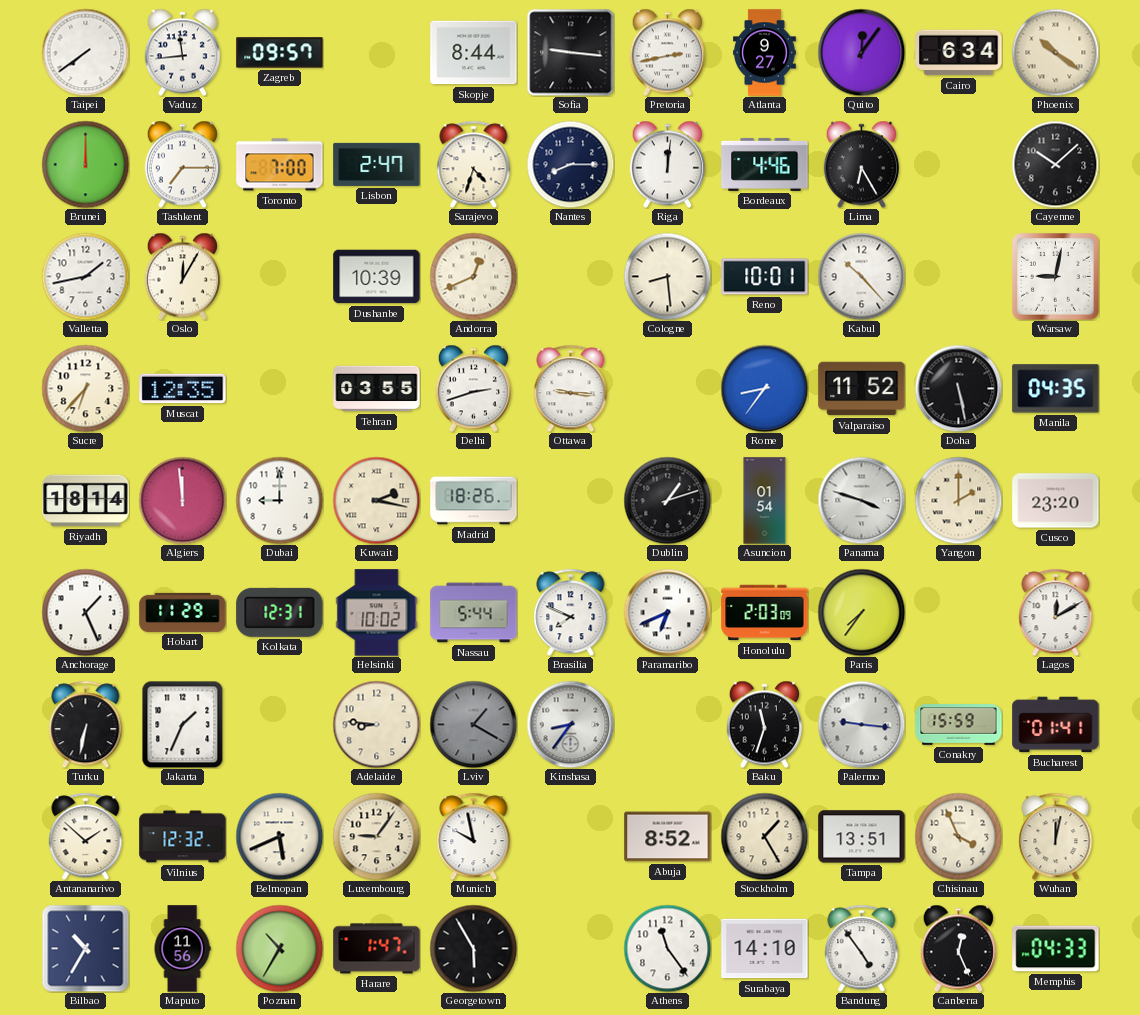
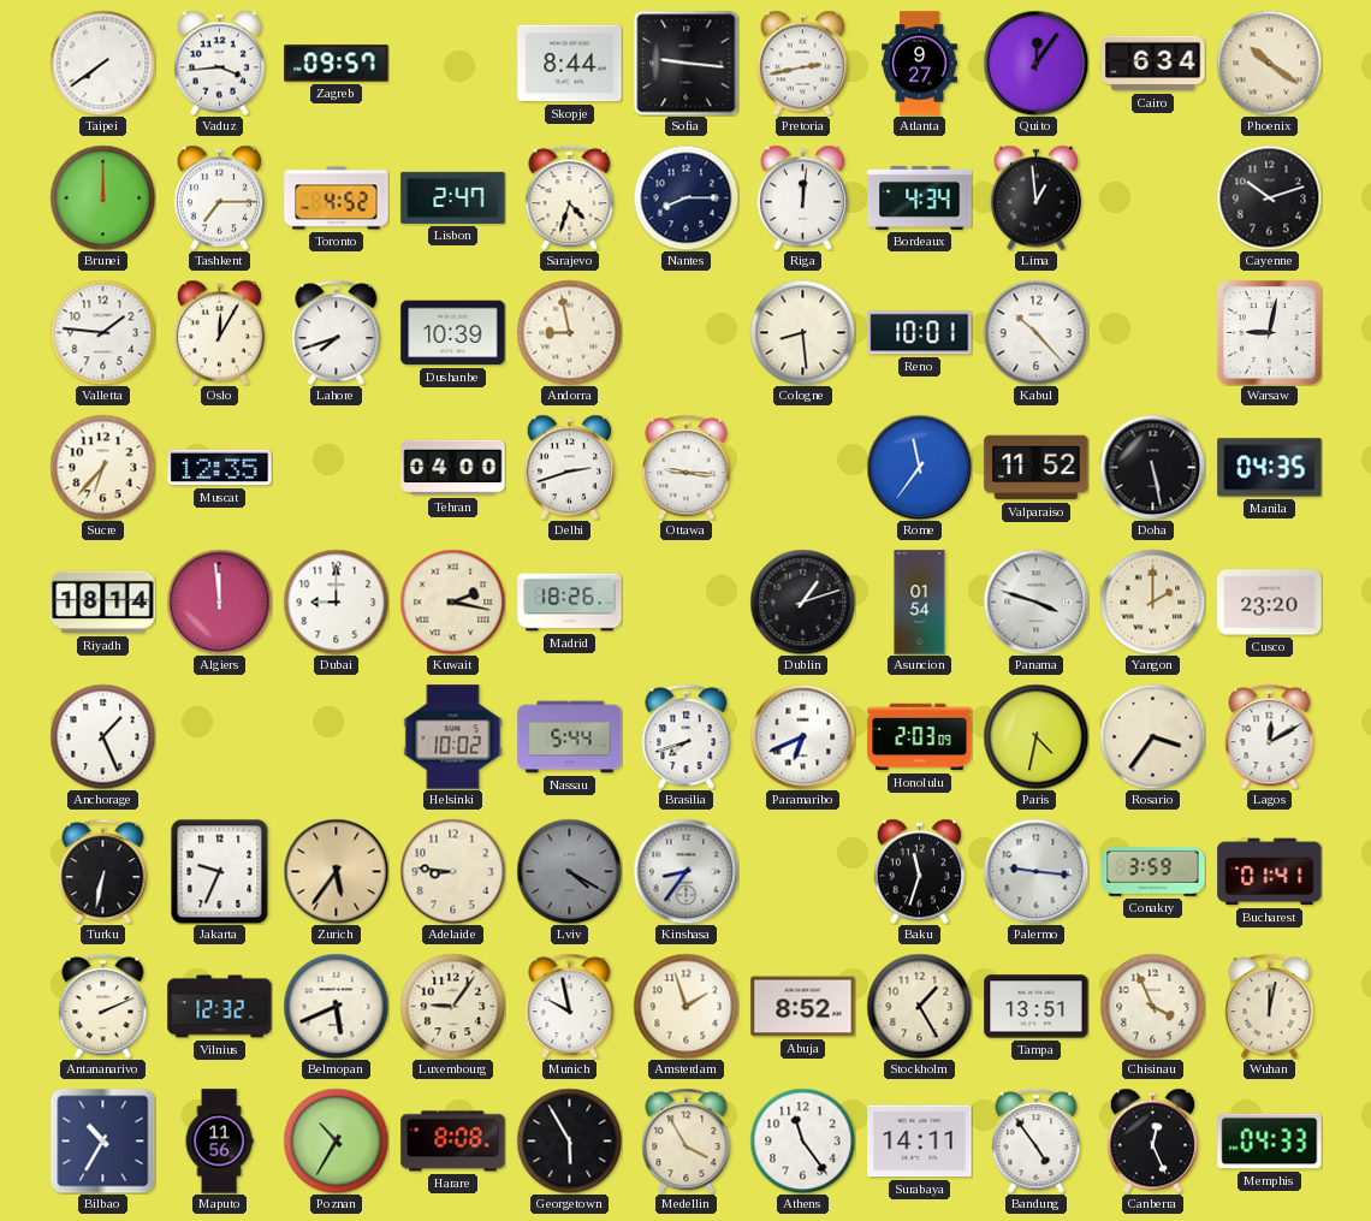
Vaduz: 11:44 -> 3:44
Toronto: 7:00 -> 4:52
Bordeaux: 4:46 -> 4:34
Lima: 6:25 -> 12:59
Cayenne: 10:08 -> 10:12
Valletta: 1:43 -> 1:46
Lahore: none -> 7:42
Andorra: 12:41 -> 8:58
Tehran: 03:55 -> 04:00
Rome: 8:36 -> 11:36
Hobart: 11:29 -> none
Kolkata: 12:31 -> none
Brasilia: 7:49 -> 7:42
Paris: 7:36 -> 4:32
Rosario: none -> 3:36
Jakarta: 1:34 -> 9:34
Zurich: none -> 5:36
Lviv: 1:20 -> 4:20
Conakry: 15:59 -> 3:59
Antananarivo: 1:52 -> 2:11
Amsterdam: none -> 1:57
Harare: 1:47 -> 8:08
Medellin: none -> 3:55
Surabaya: 14:10 -> 14:11
